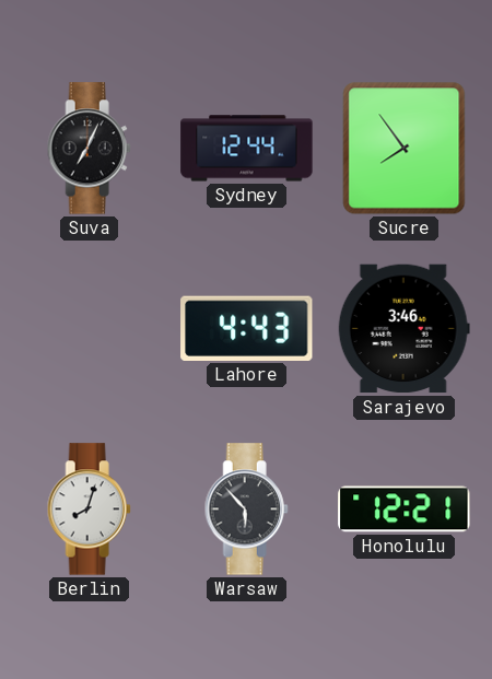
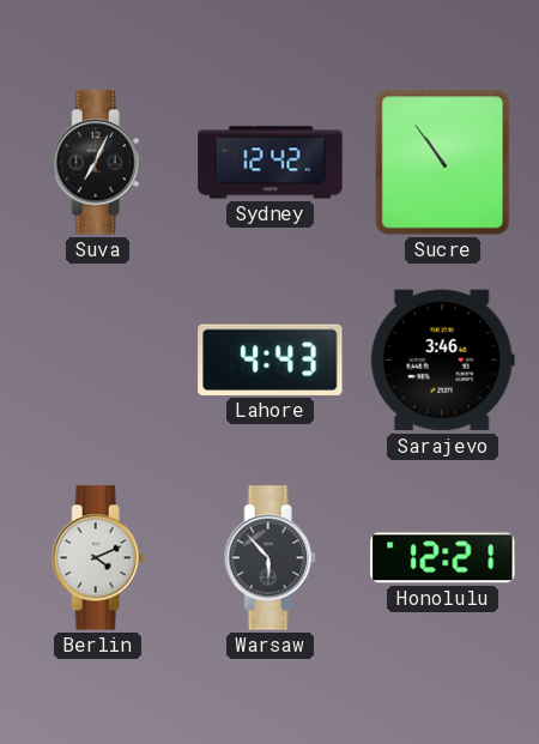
Sydney: 12:44 -> 12:42
Sucre: 7:54 -> 10:54
Berlin: 8:03 -> 4:11
